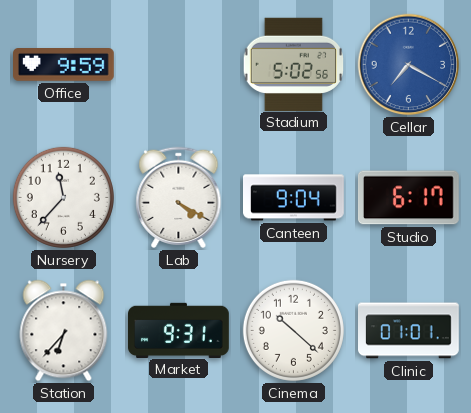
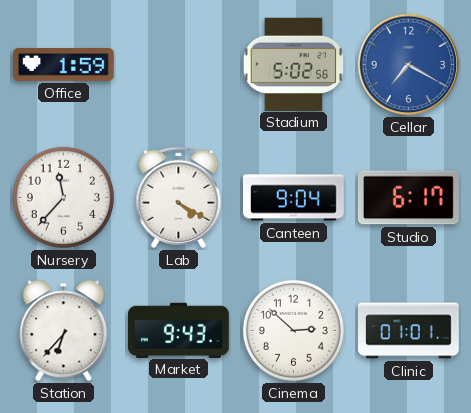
Office: 9:59 -> 1:59
Market: 9:31 -> 9:43
Cinema: 10:22 -> 2:52
